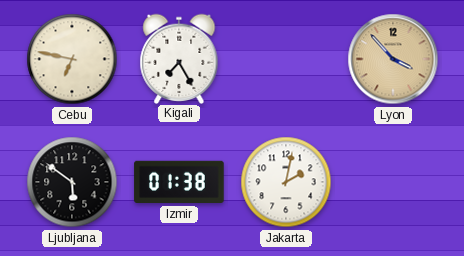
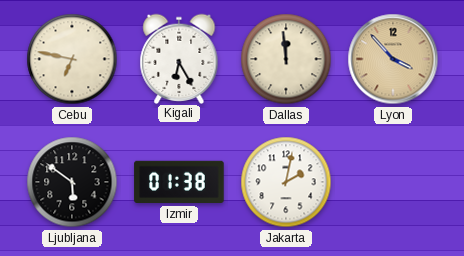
Kigali: 7:25 -> 6:25
Dallas: none -> 11:59
